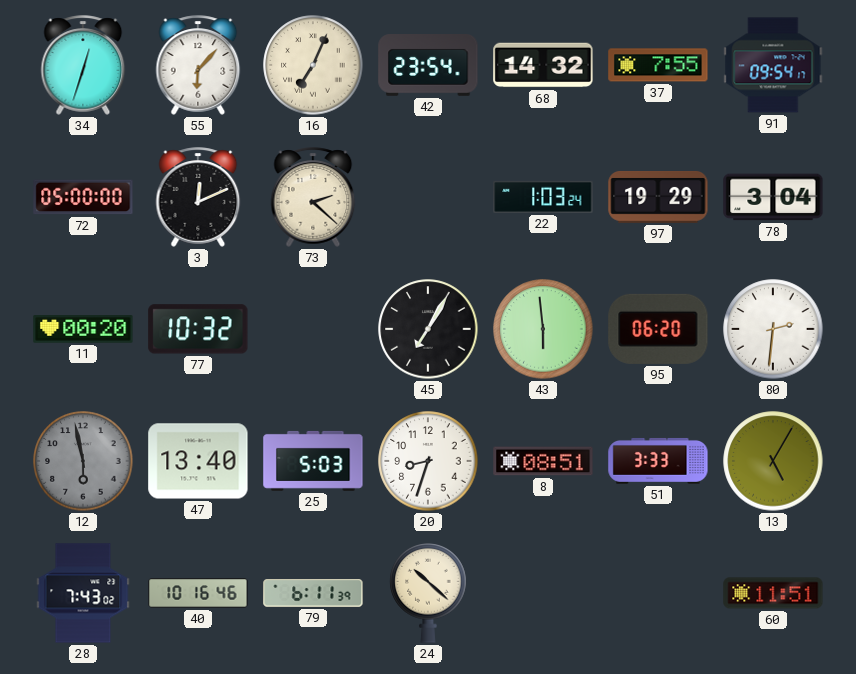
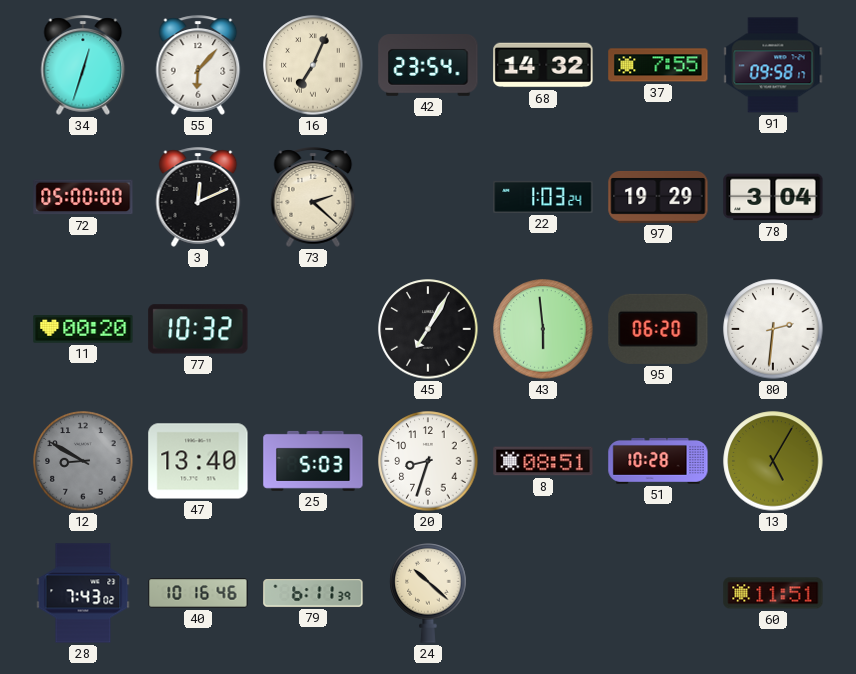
91: 09:54 -> 09:58
12: 5:58 -> 8:50
51: 3:33 -> 10:28
